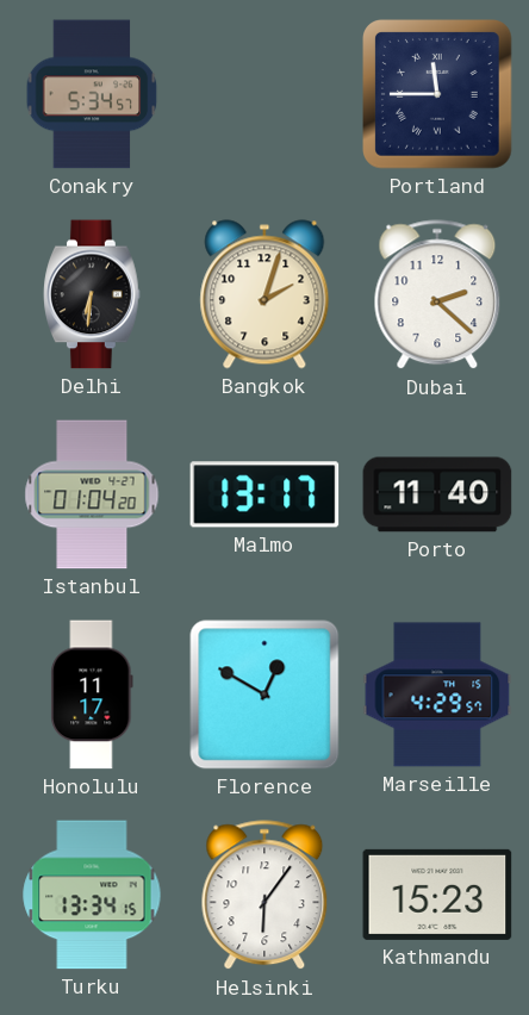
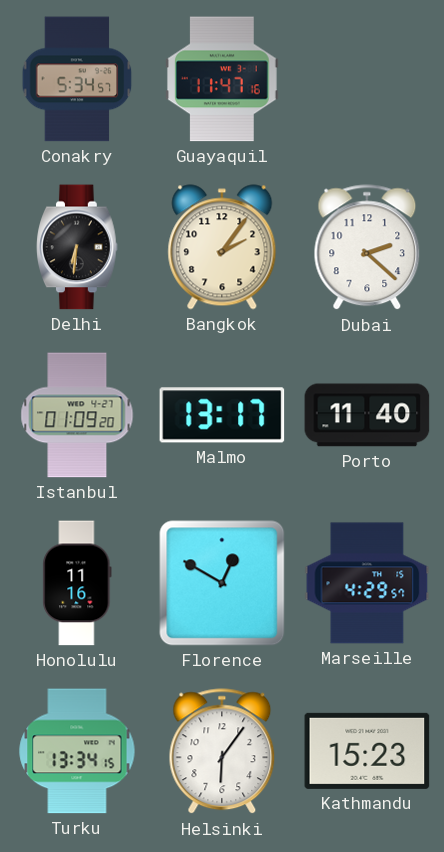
Guayaquil: none -> 11:47
Portland: 11:45 -> none
Bangkok: 2:03 -> 2:06
Istanbul: 01:04 -> 01:09
Honolulu: 11:17 -> 11:16
